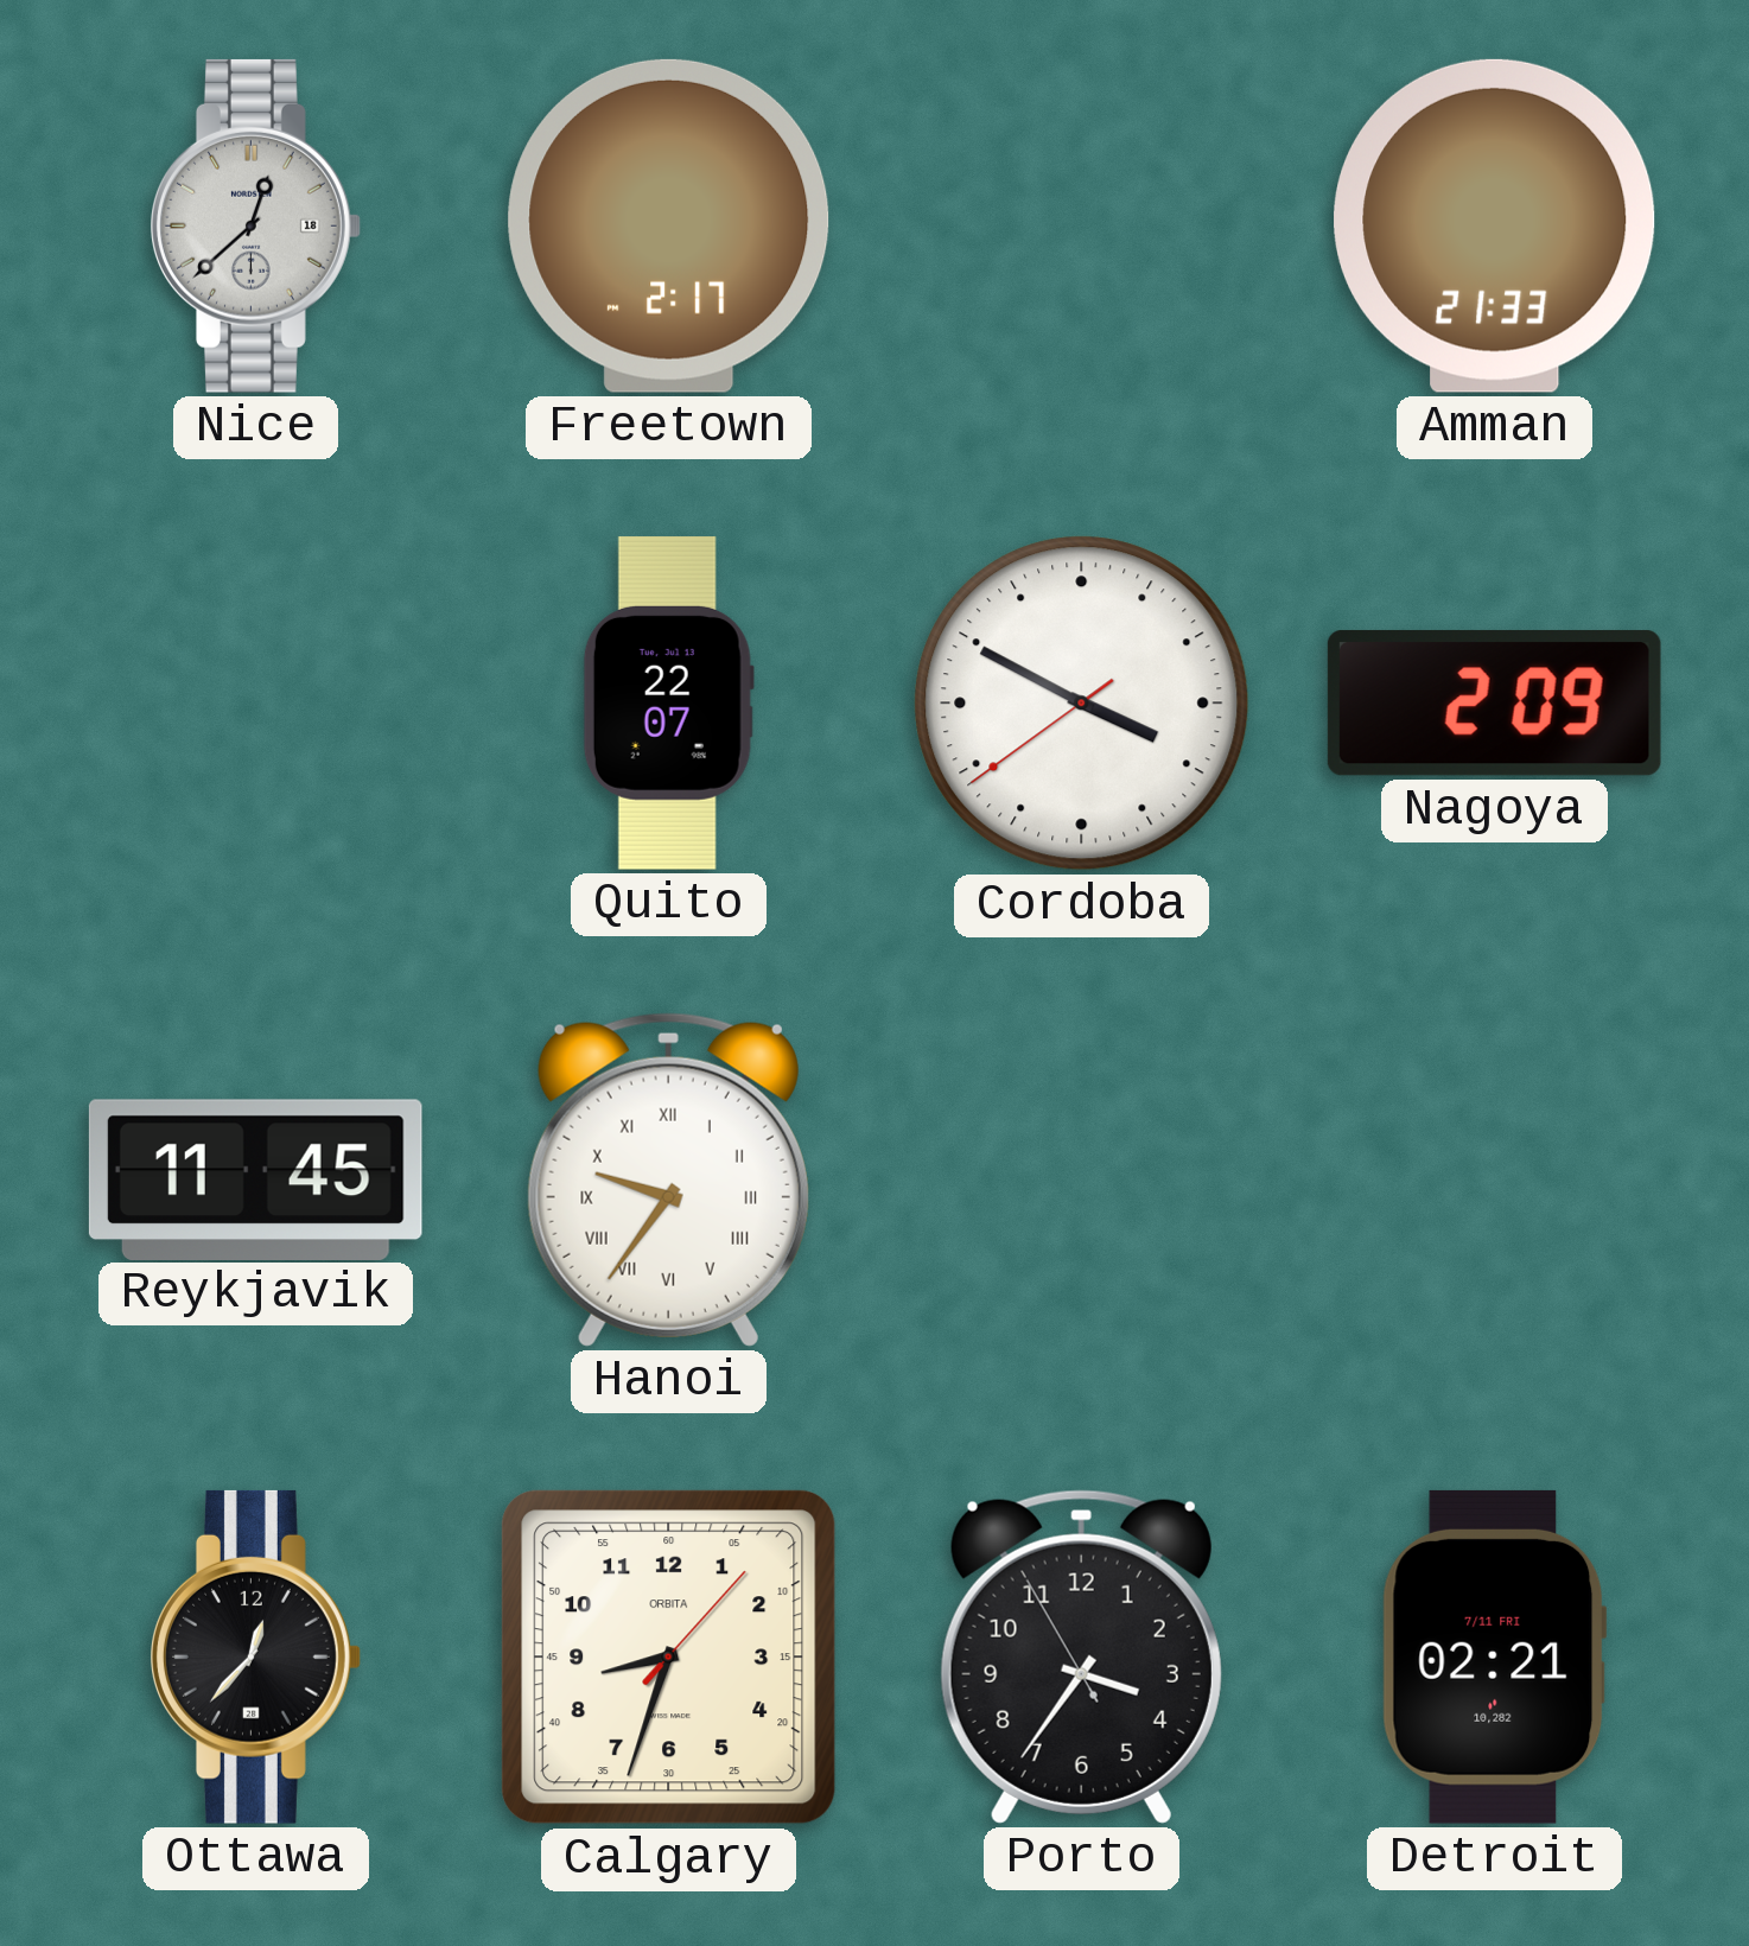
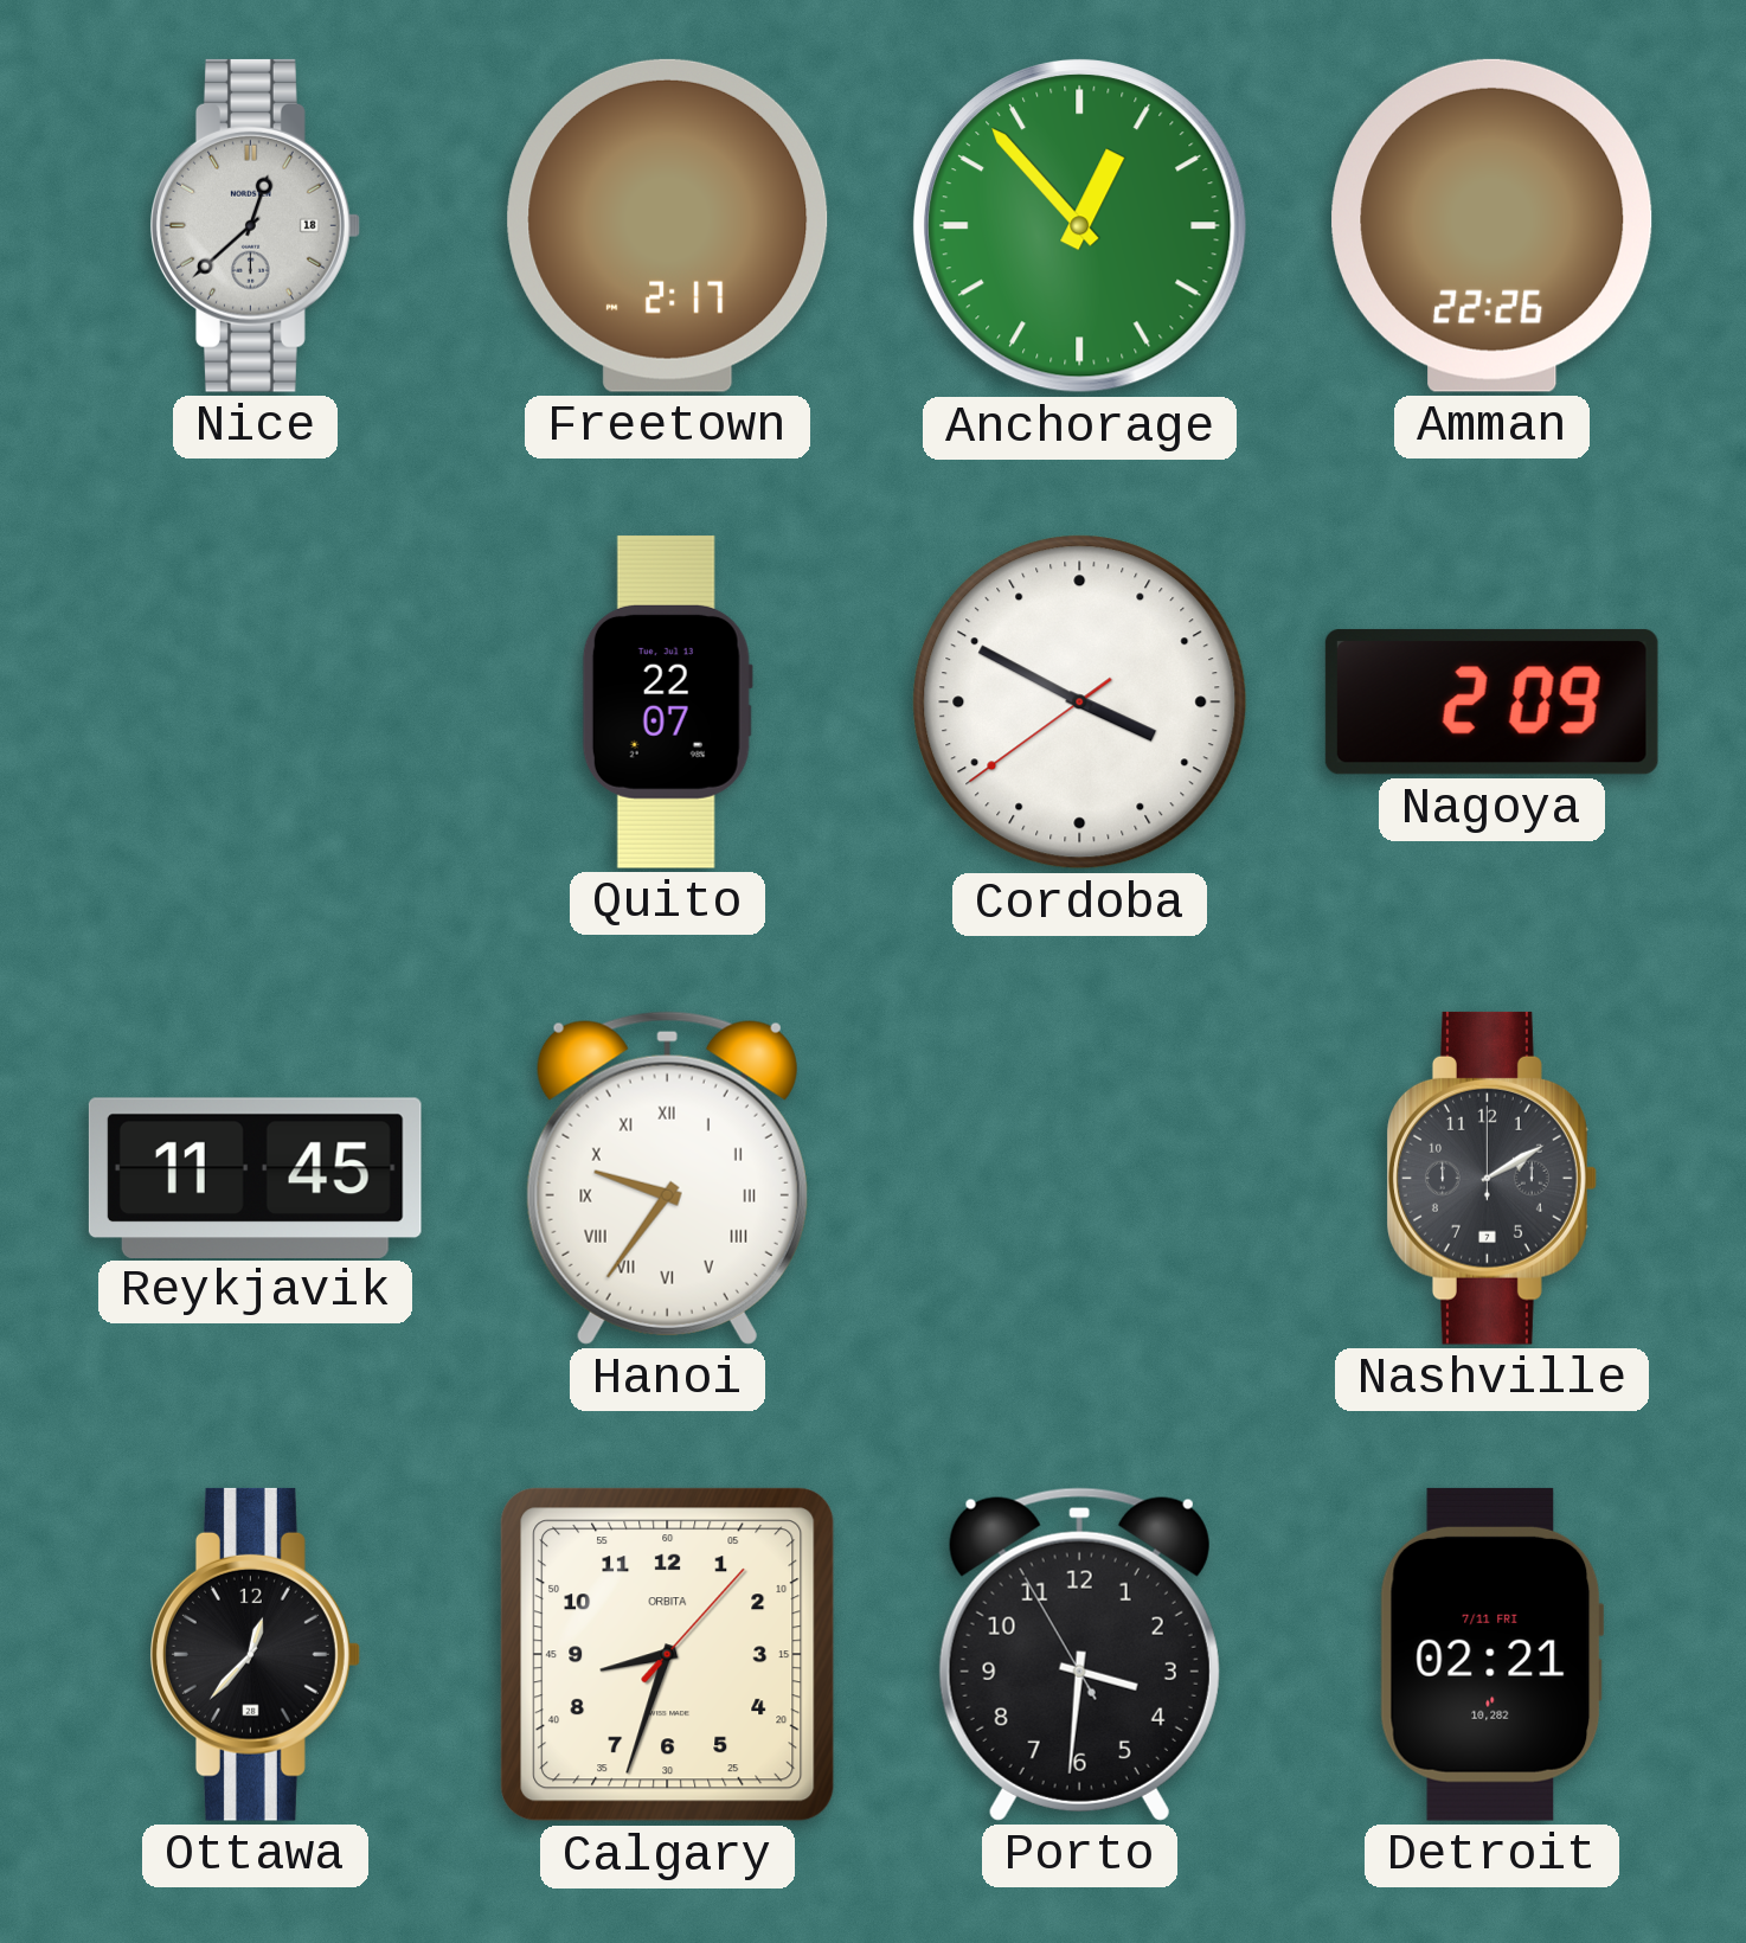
Anchorage: none -> 12:53
Amman: 21:33 -> 22:26
Nashville: none -> 2:10
Porto: 3:35 -> 3:30
